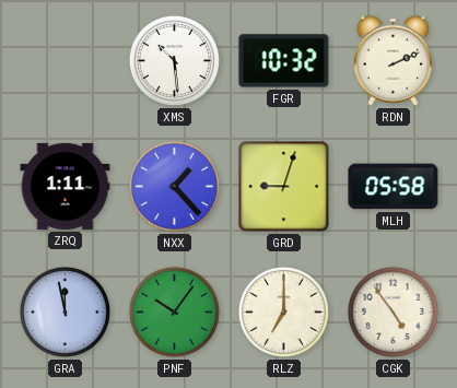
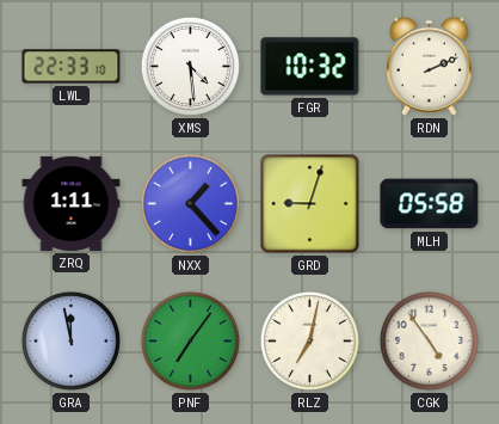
LWL: none -> 22:33
XMS: 10:29 -> 4:29
PNF: 10:06 -> 7:06
RLZ: 7:00 -> 7:02
